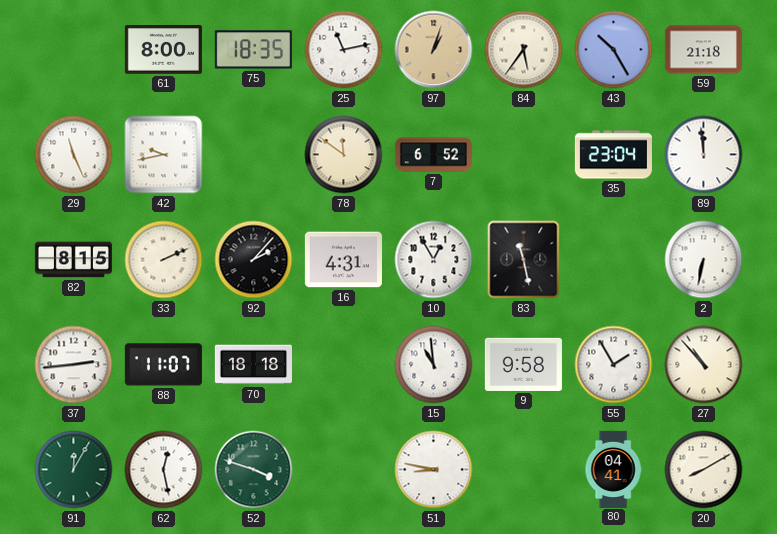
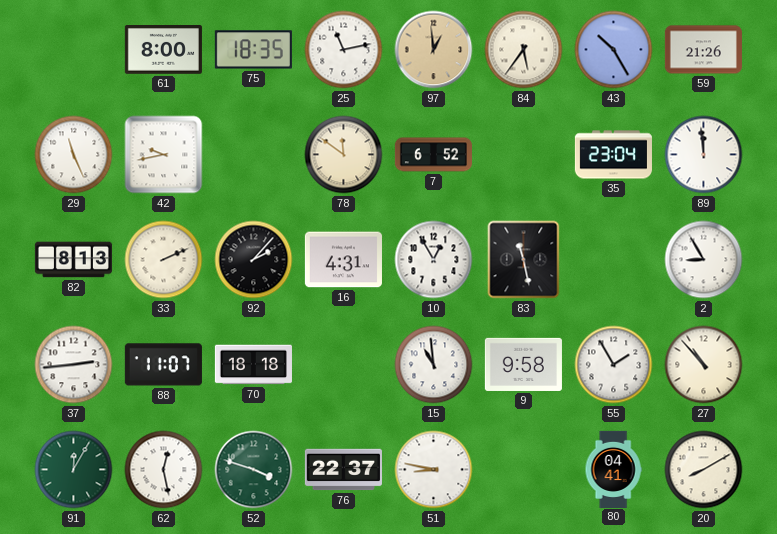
97: 1:03 -> 12:59
59: 21:18 -> 21:26
82: 8:15 -> 8:13
2: 6:32 -> 8:55
76: none -> 22:37
